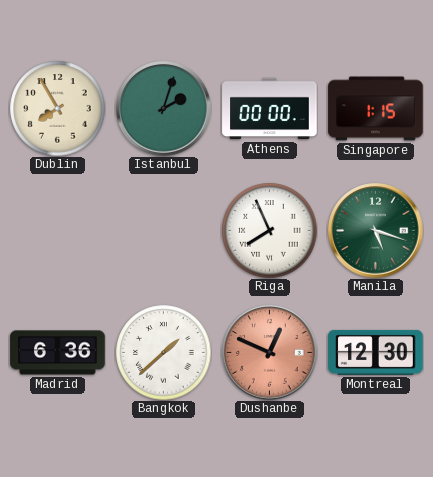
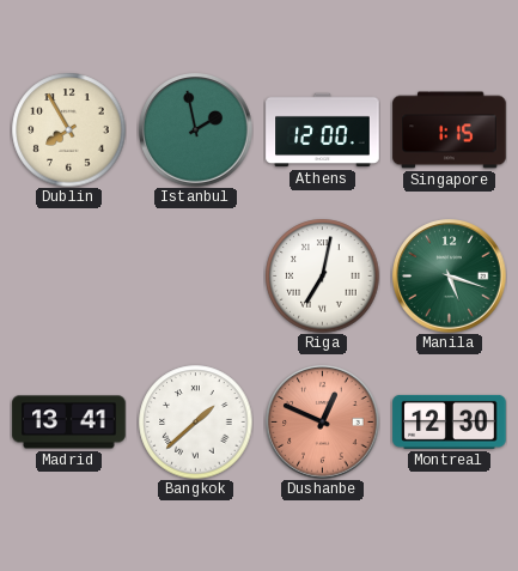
Istanbul: 2:03 -> 1:58
Athens: 00:00 -> 12:00
Riga: 7:56 -> 7:02
Madrid: 6:36 -> 13:41
